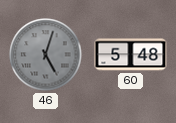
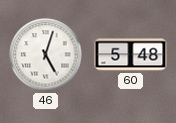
46 dial: grey -> white
